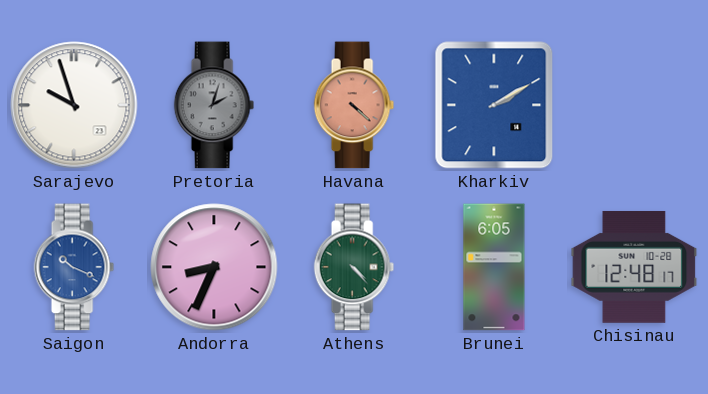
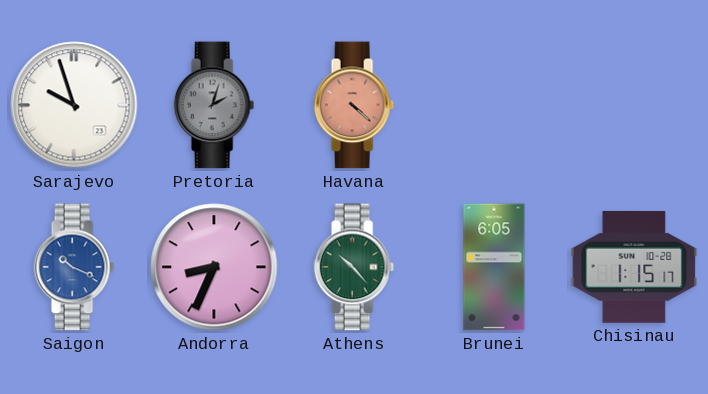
Kharkiv: 2:10 -> none
Athens: 4:23 -> 10:23
Chisinau: 12:48 -> 1:15
